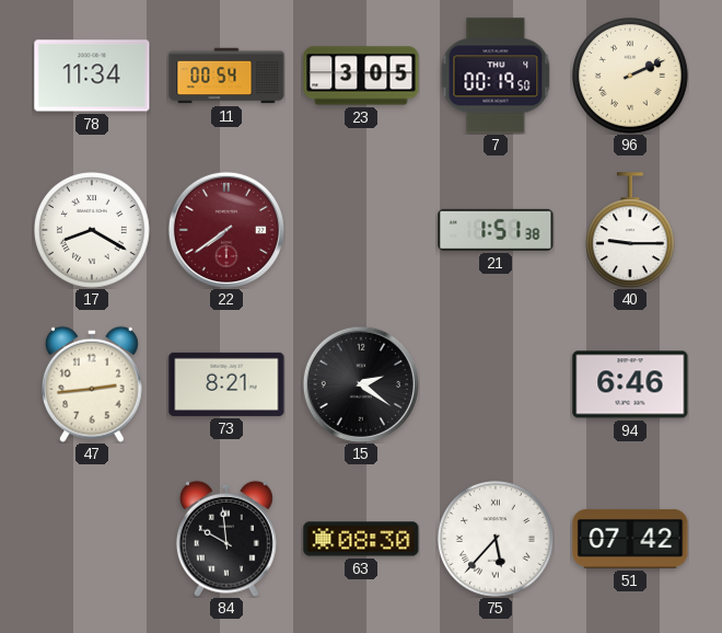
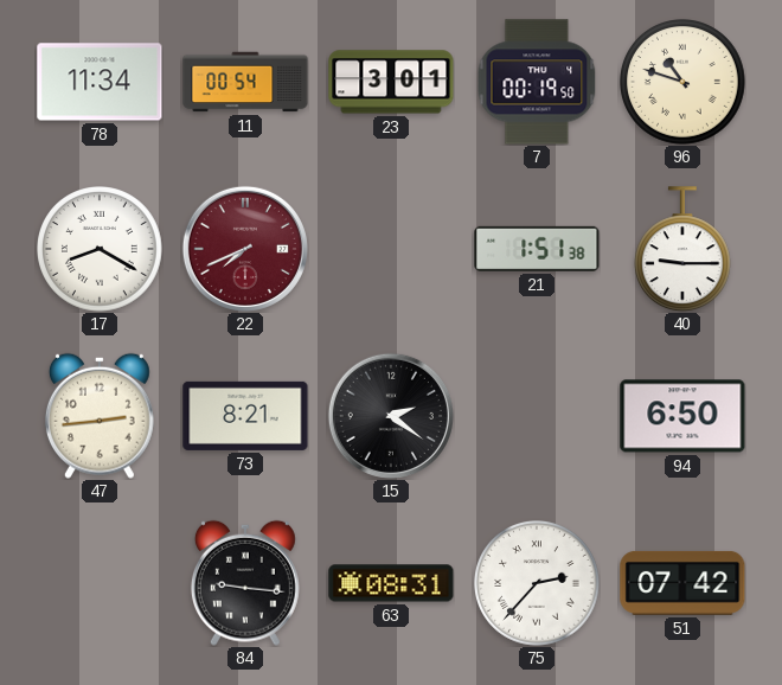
23: 3:05 -> 3:01
96: 2:11 -> 10:48
22: 7:39 -> 7:41
94: 6:46 -> 6:50
84: 9:59 -> 9:16
63: 08:30 -> 08:31
75: 5:37 -> 2:37
